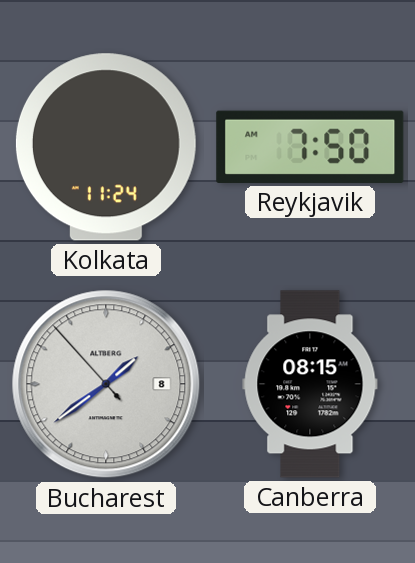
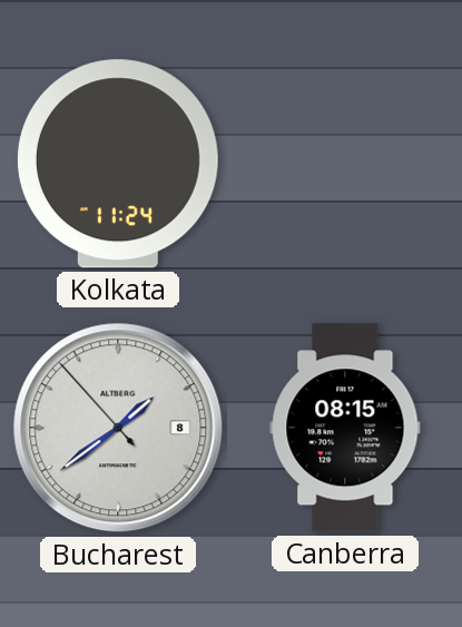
Reykjavik: 7:50 -> none
